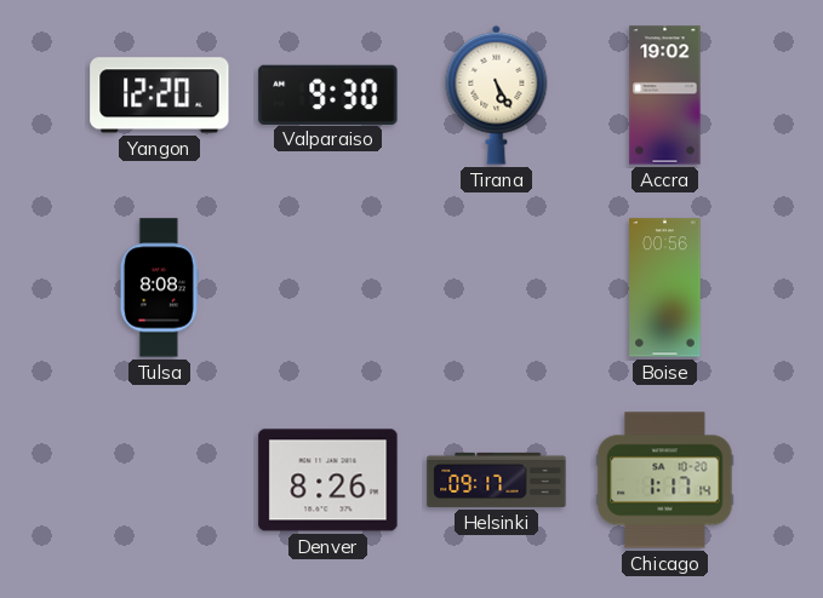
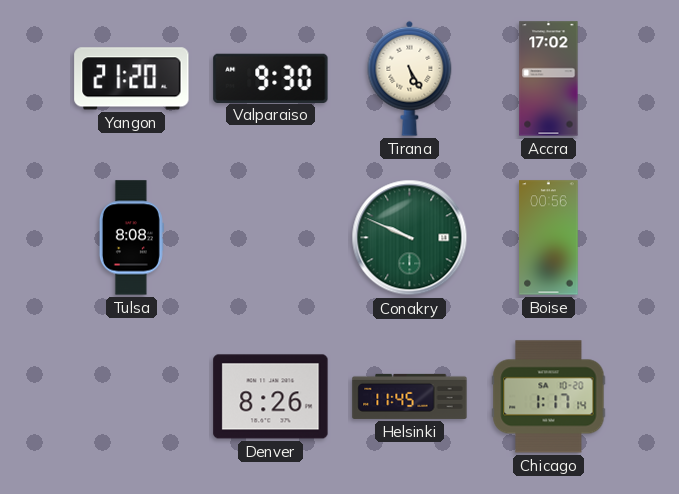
Yangon: 12:20 -> 21:20
Accra: 19:02 -> 17:02
Conakry: none -> 9:49
Helsinki: 09:17 -> 11:45
